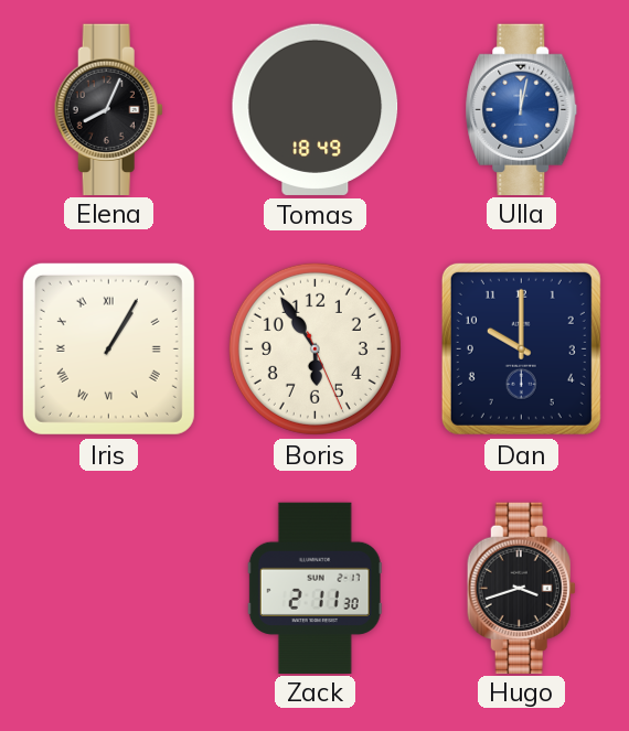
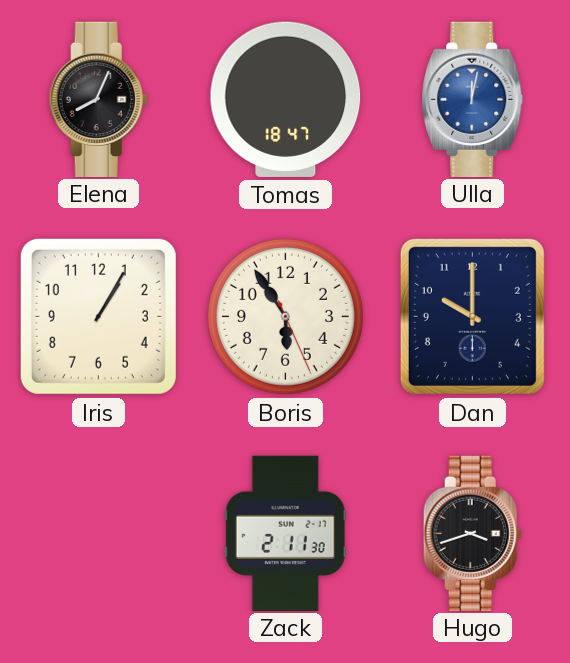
Tomas: 18:49 -> 18:47
Iris numerals: Roman -> Arabic
